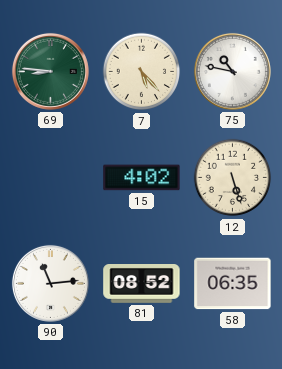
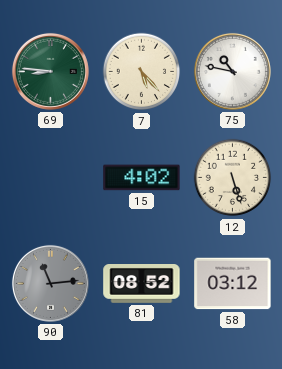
90 dial: white -> grey
58: 06:35 -> 03:12
